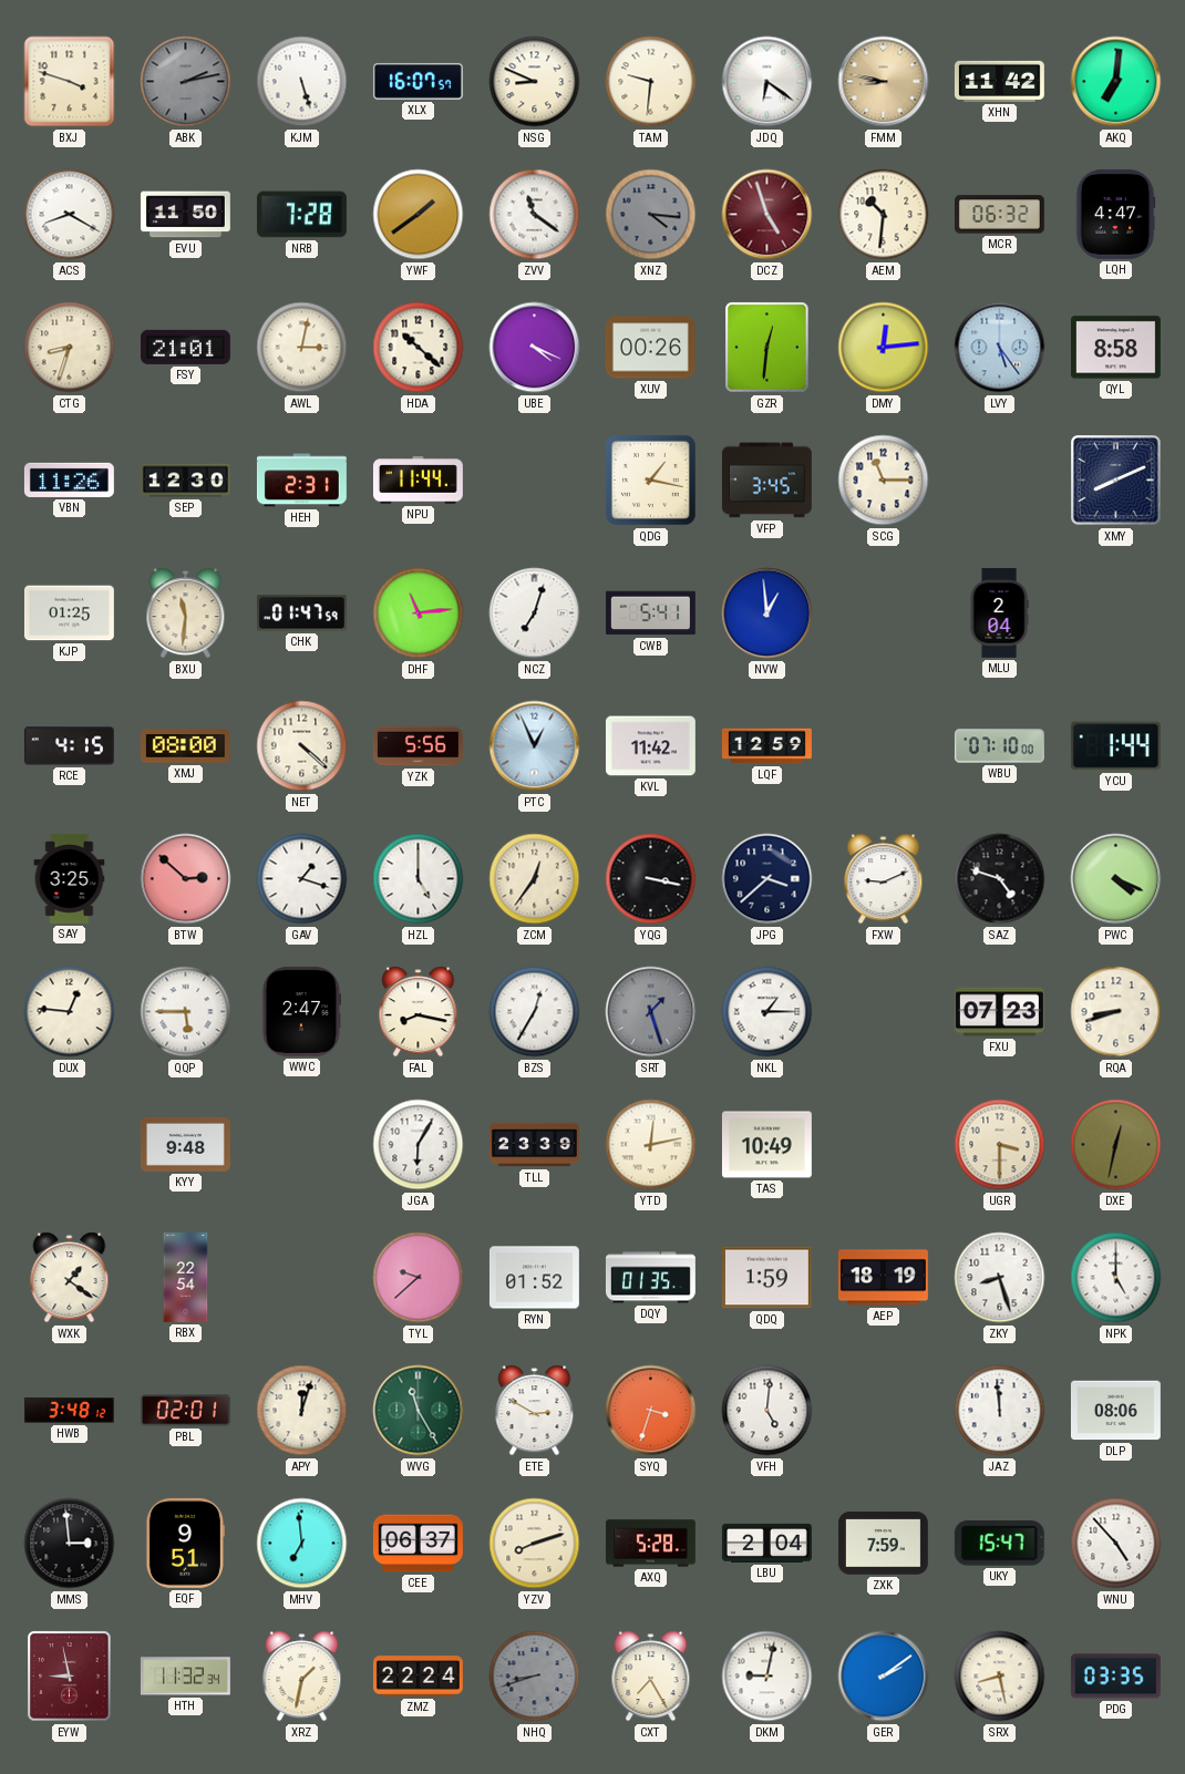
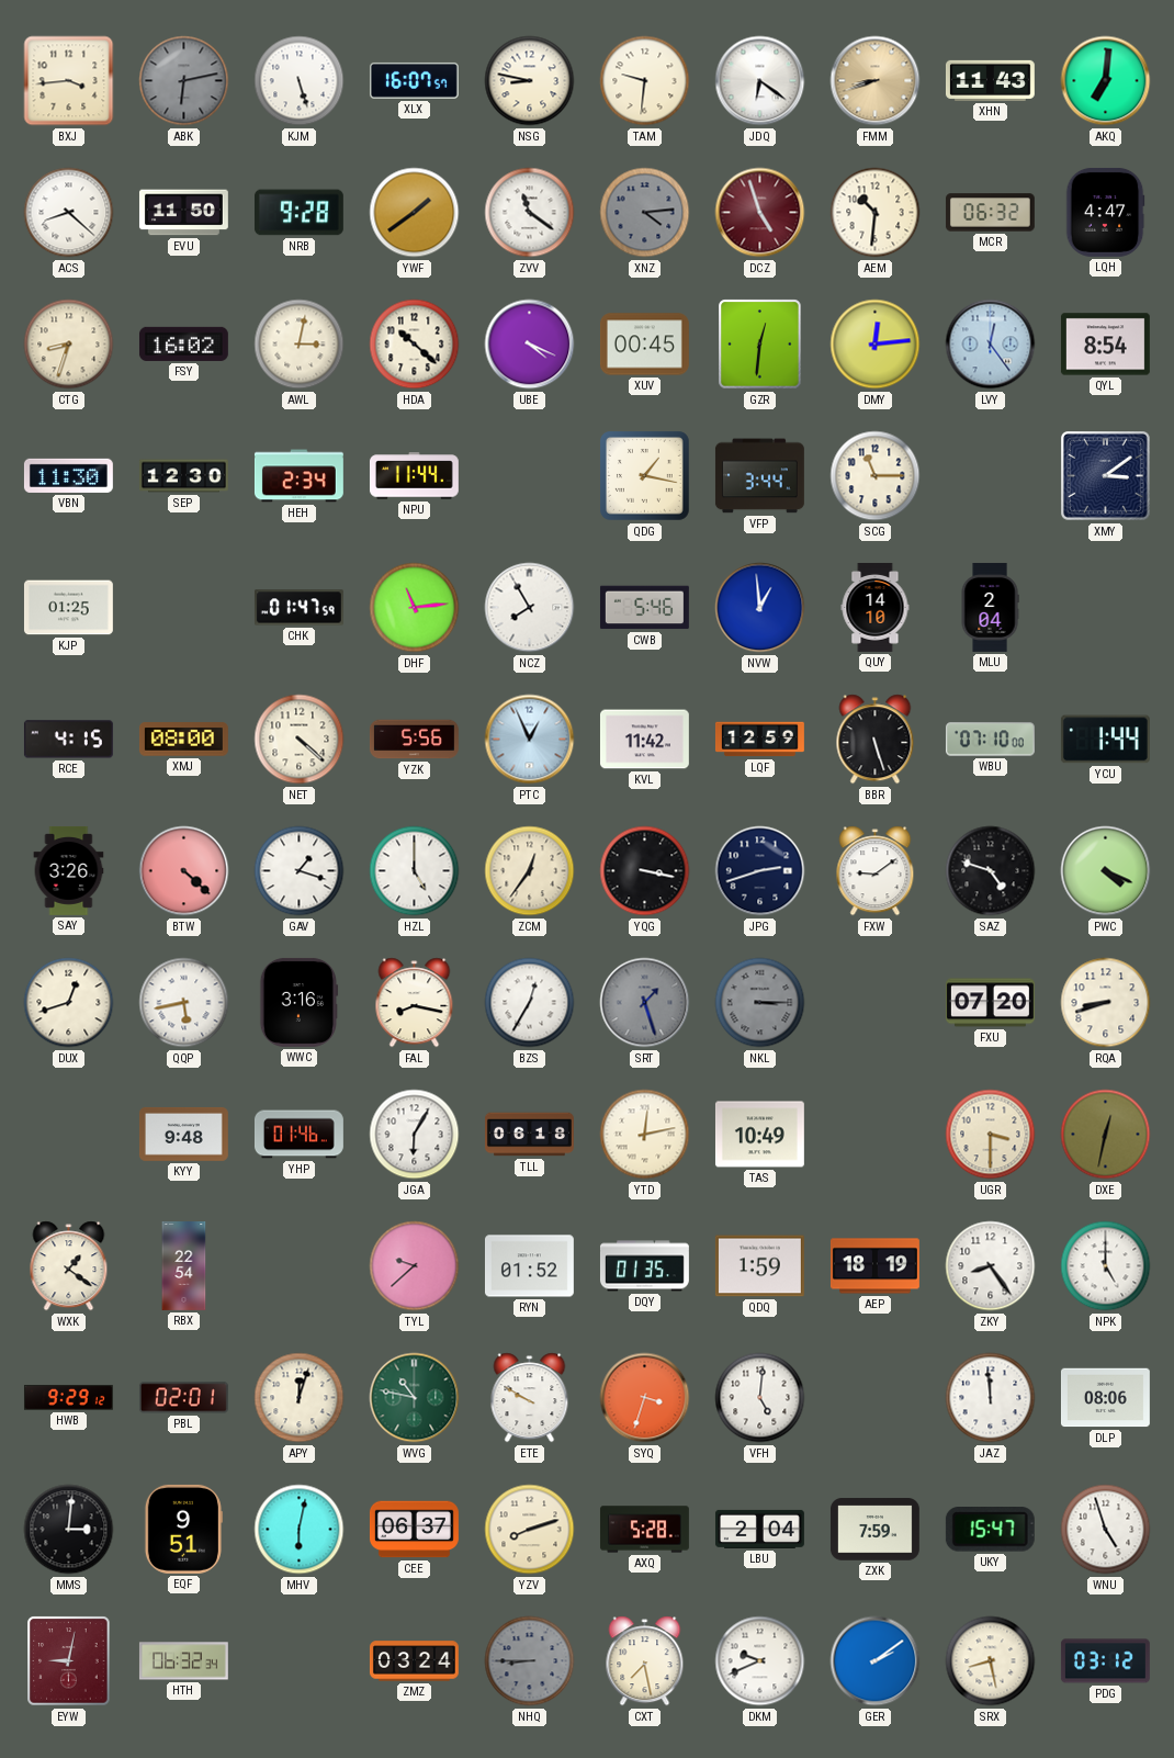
BXJ: 3:48 -> 3:44
ABK: 2:13 -> 6:13
NSG: 8:49 -> 8:47
FMM: 8:47 -> 8:42
XHN: 11:42 -> 11:43
ACS: 8:20 -> 8:22
NRB: 7:28 -> 9:28
XNZ: 4:16 -> 4:14
FSY: 21:01 -> 16:02
XUV: 00:26 -> 00:45
LVY: 5:24 -> 12:24
QYL: 8:58 -> 8:54
VBN: 11:26 -> 11:30
HEH: 2:31 -> 2:34
VFP: 3:45 -> 3:44
XMY: 8:11 -> 3:09
BXU: 11:31 -> none
NCZ: 7:03 -> 7:55
CWB: 5:41 -> 5:46
QUY: none -> 14:10
BBR: none -> 5:27
SAY: 3:25 -> 3:26
BTW: 2:52 -> 4:22
JPG: 3:38 -> 2:42
FXW: 9:11 -> 9:09
DUX: 12:46 -> 12:42
QQP: 5:45 -> 5:43
WWC: 2:47 -> 3:16
NKL: 1:15 -> 3:15
NKL dial: white -> grey
FXU: 07:23 -> 07:20
YHP: none -> 01:46
TLL: 23:39 -> 06:18
ZKY: 8:27 -> 8:24
HWB: 3:48 -> 9:29
WVG: 11:25 -> 10:47
ETE: 2:50 -> 9:50
MMS: 2:59 -> 3:01
MHV: 6:59 -> 6:02
WNU: 4:53 -> 4:57
EYW: 8:58 -> 9:02
HTH: 11:32 -> 06:32
XRZ: 1:32 -> none
ZMZ: 22:24 -> 03:24
NHQ: 8:42 -> 8:45
CXT: 7:25 -> 7:28
DKM: 9:02 -> 9:41
PDG: 03:35 -> 03:12
